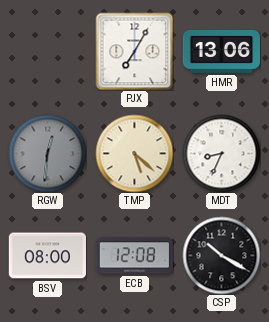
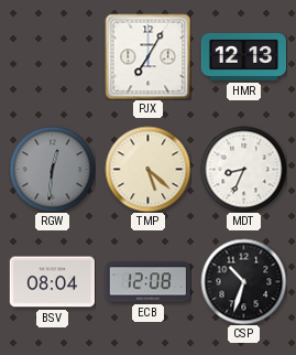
HMR: 13:06 -> 12:13
BSV: 08:00 -> 08:04
CSP: 10:20 -> 10:33
